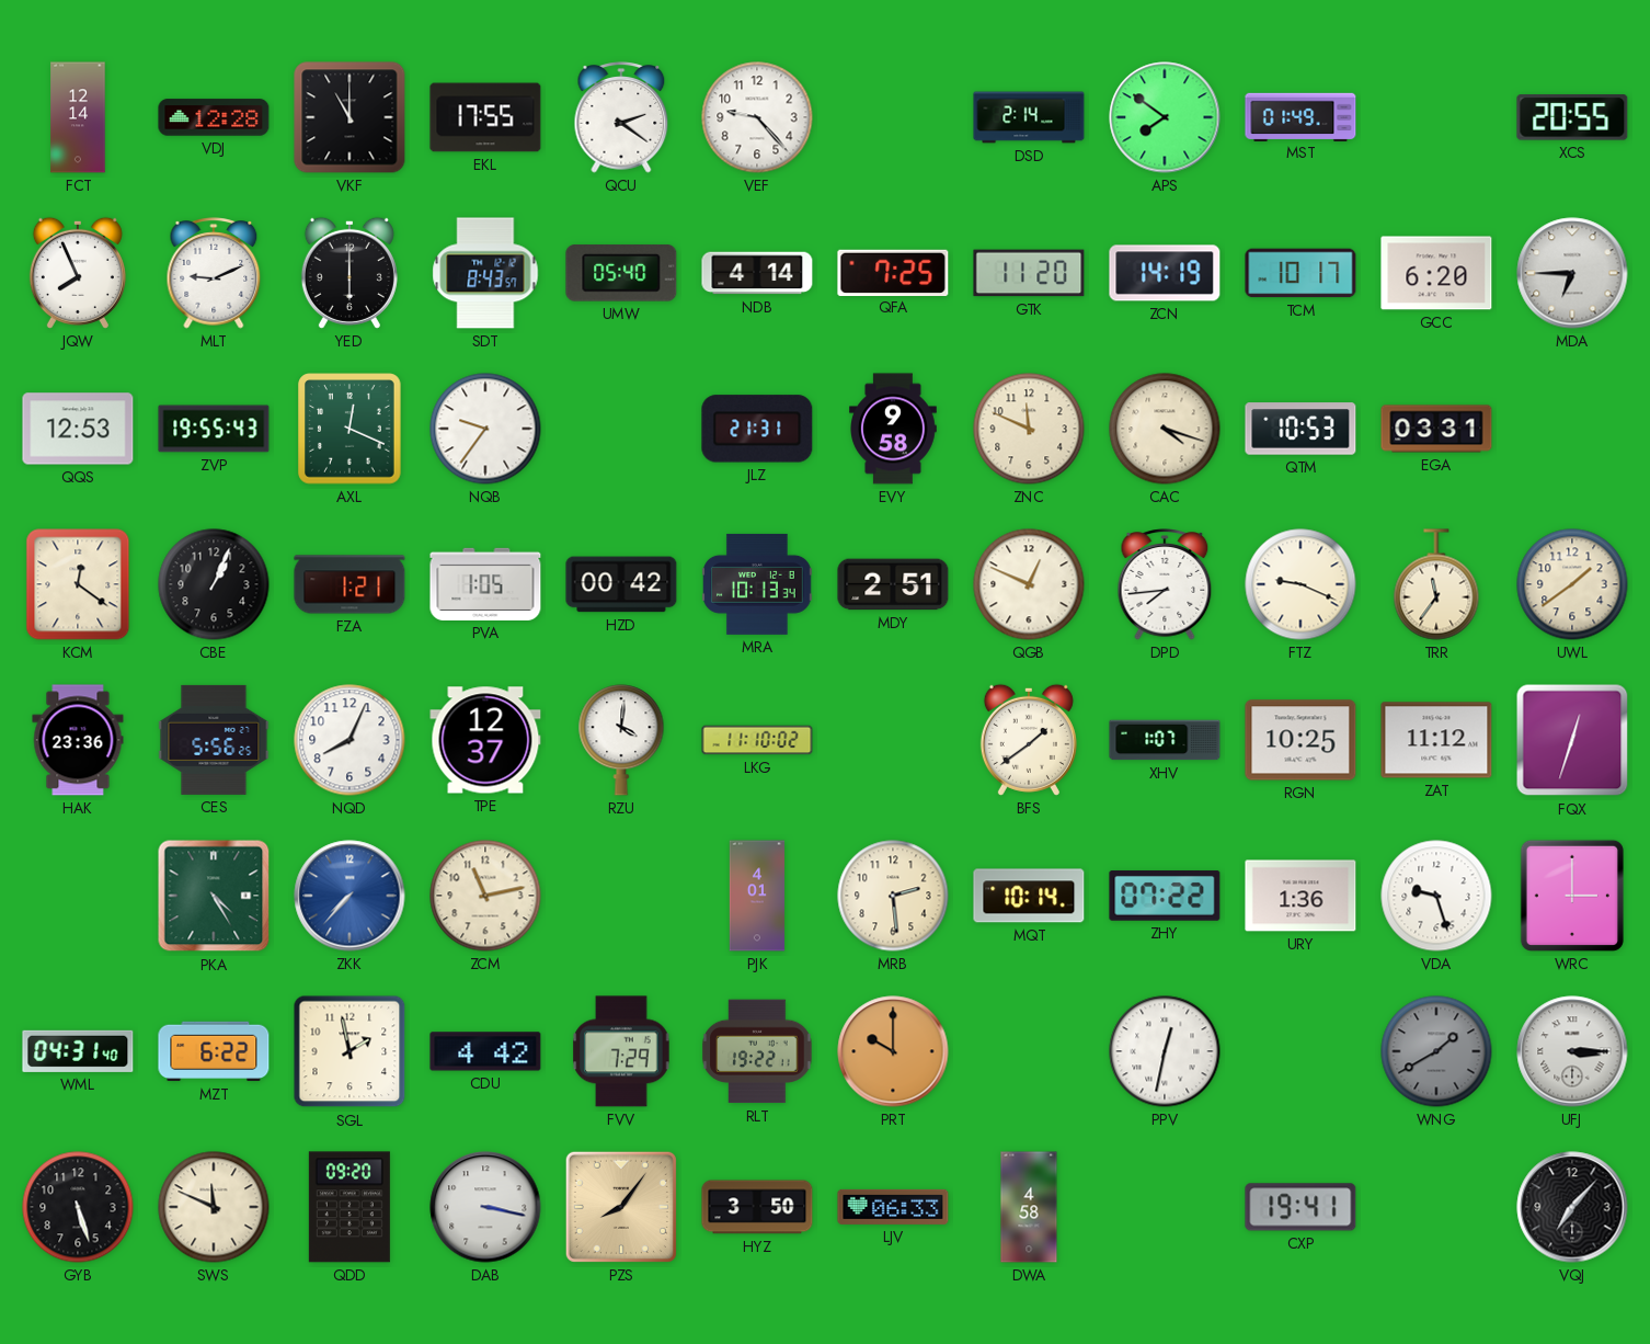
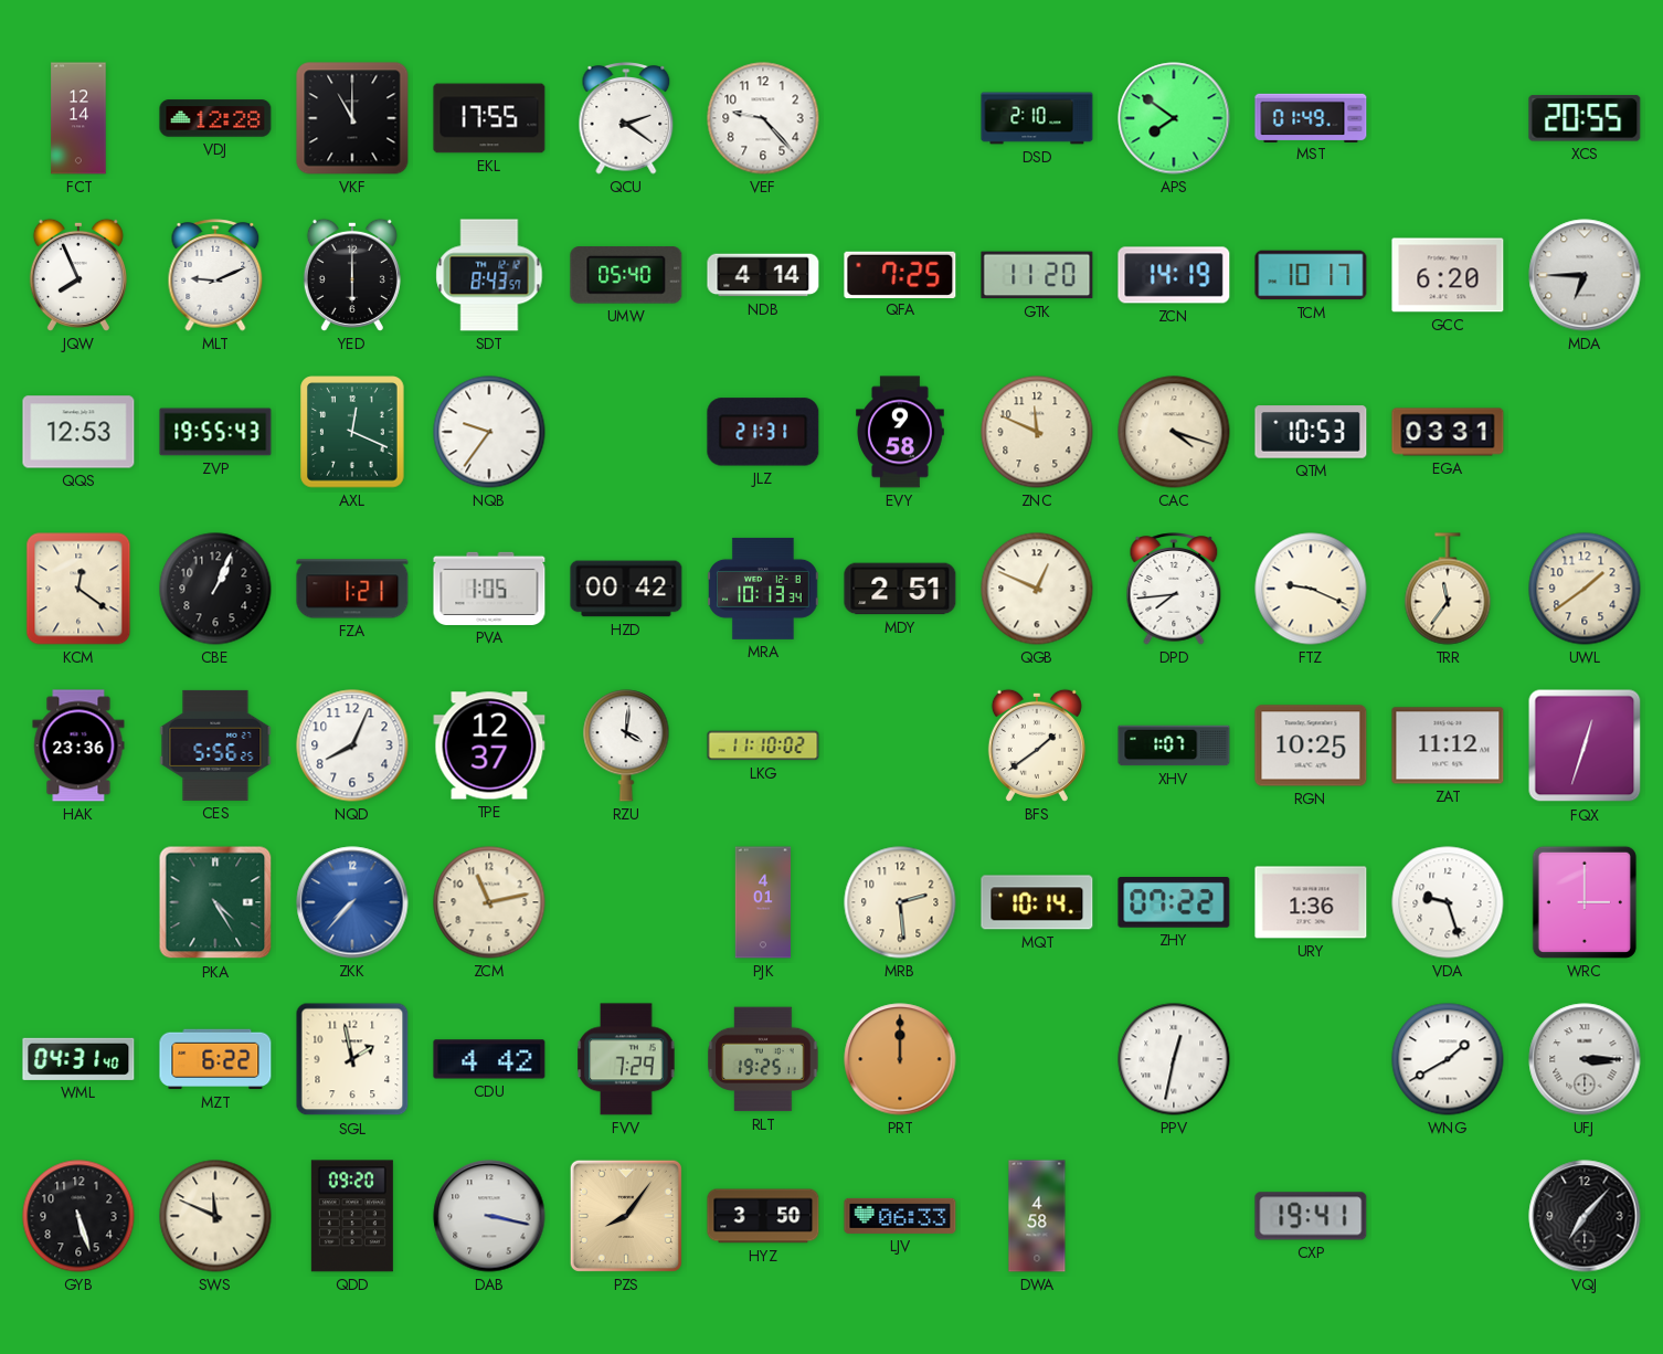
DSD: 2:14 -> 2:10
RLT: 19:22 -> 19:25
PRT: 10:00 -> 12:00
WNG dial: grey -> white
